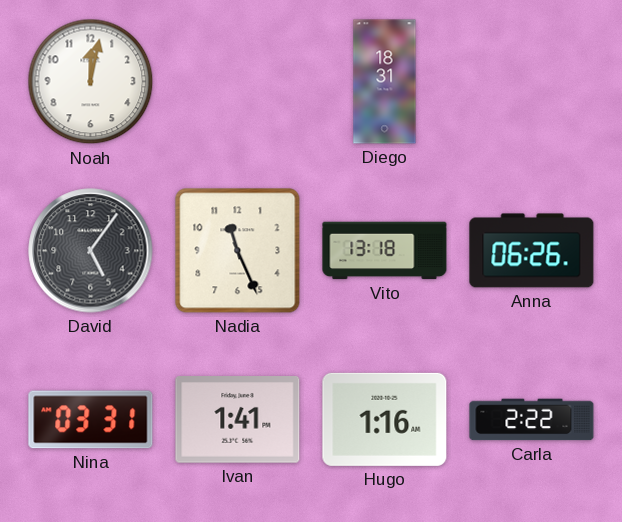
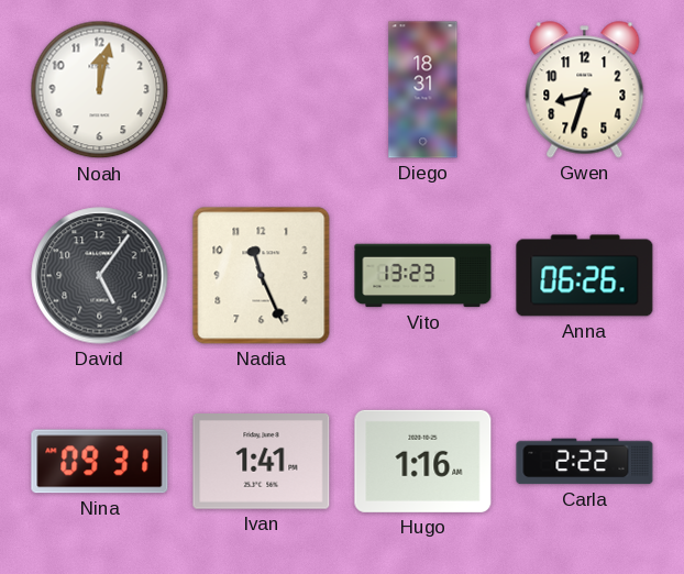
Gwen: none -> 8:33
Vito: 13:18 -> 13:23
Nina: 03:31 -> 09:31
